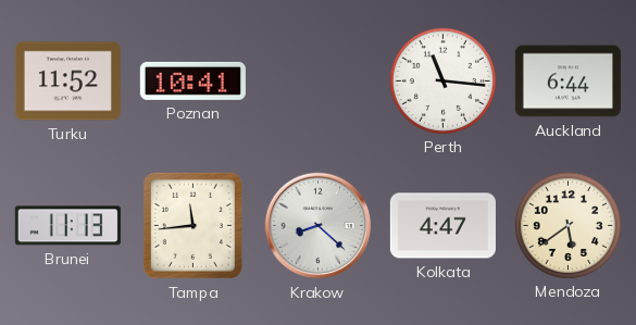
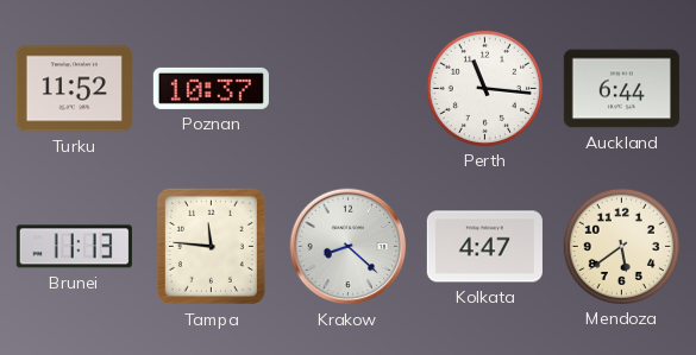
Poznan: 10:41 -> 10:37
Tampa: 11:44 -> 11:46
